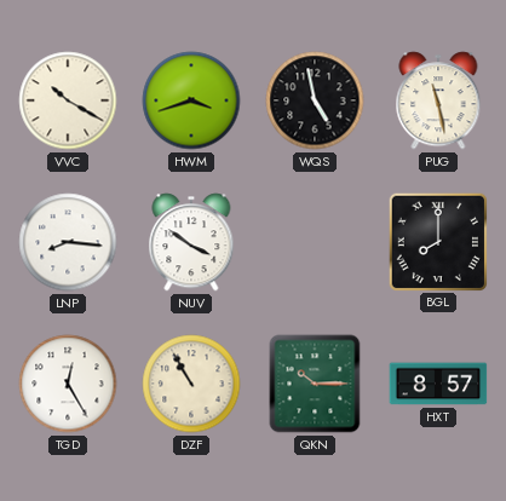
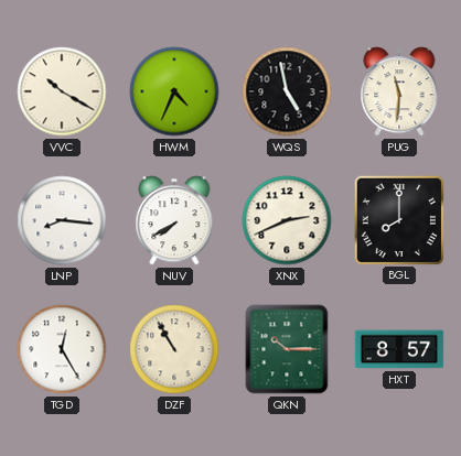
HWM: 3:42 -> 4:34
PUG: 11:28 -> 11:31
NUV: 3:51 -> 7:40
XNX: none -> 2:41
